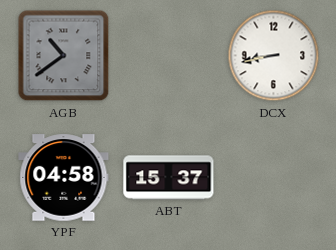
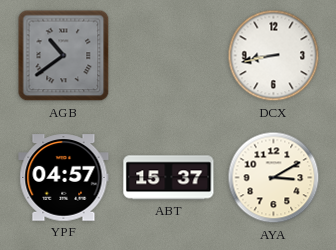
YPF: 04:58 -> 04:57
AYA: none -> 3:10
